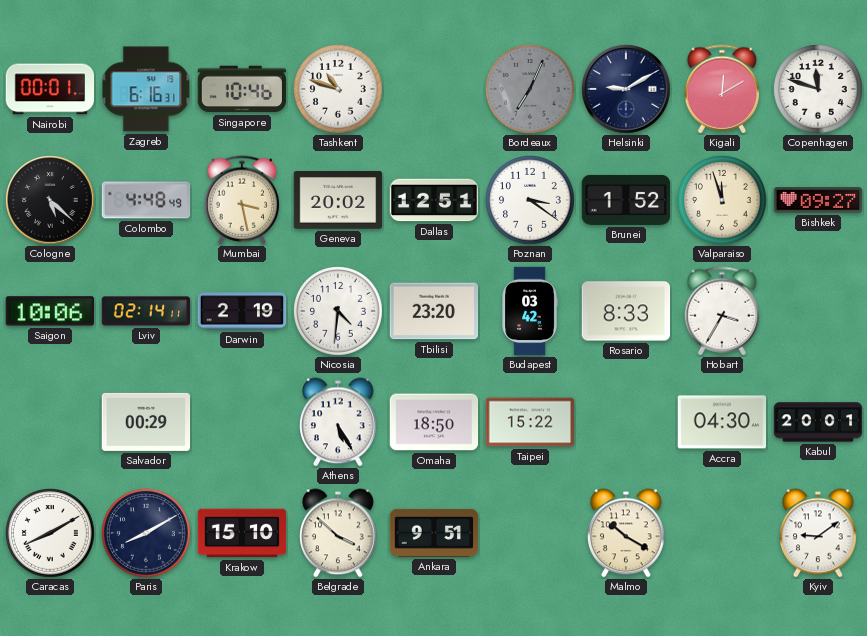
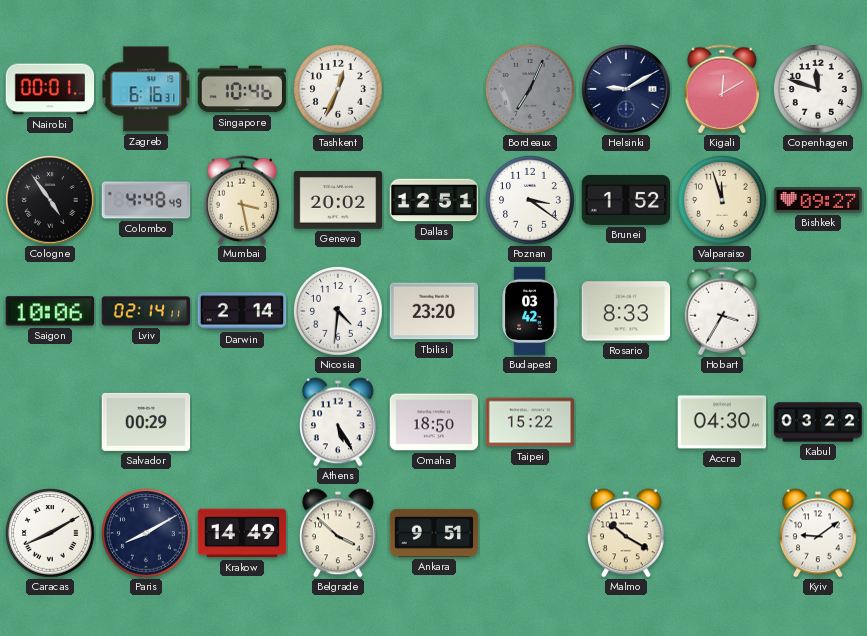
Tashkent: 10:48 -> 12:34
Cologne: 5:22 -> 4:54
Darwin: 2:19 -> 2:14
Kabul: 20:01 -> 03:22
Krakow: 15:10 -> 14:49
